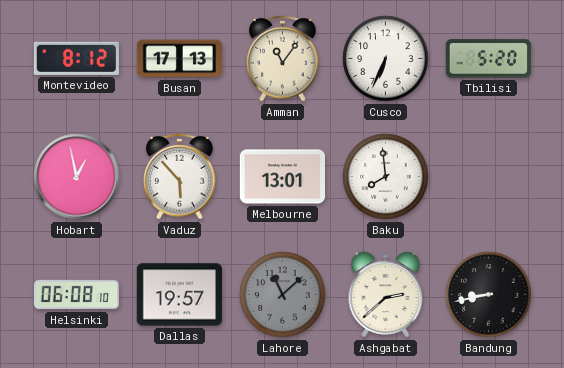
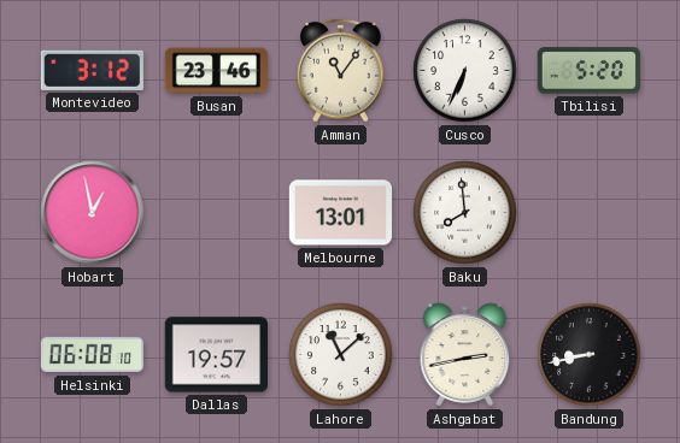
Montevideo: 8:12 -> 3:12
Busan: 17:13 -> 23:46
Vaduz: 5:53 -> none
Lahore dial: grey -> white
Ashgabat: 2:38 -> 2:43
